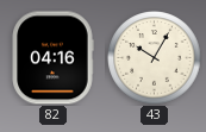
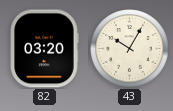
82: 04:16 -> 03:20
